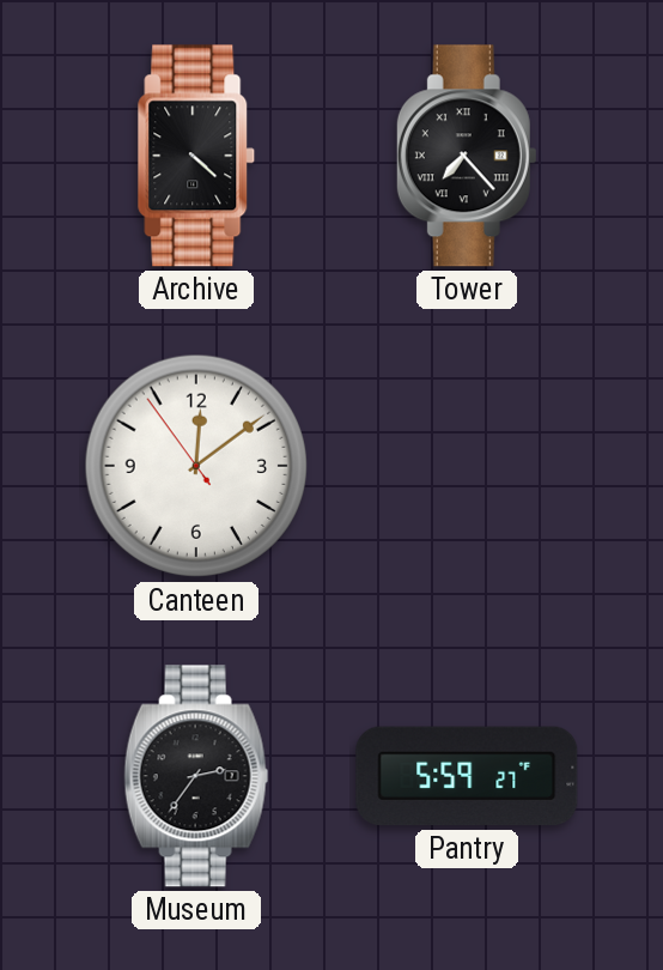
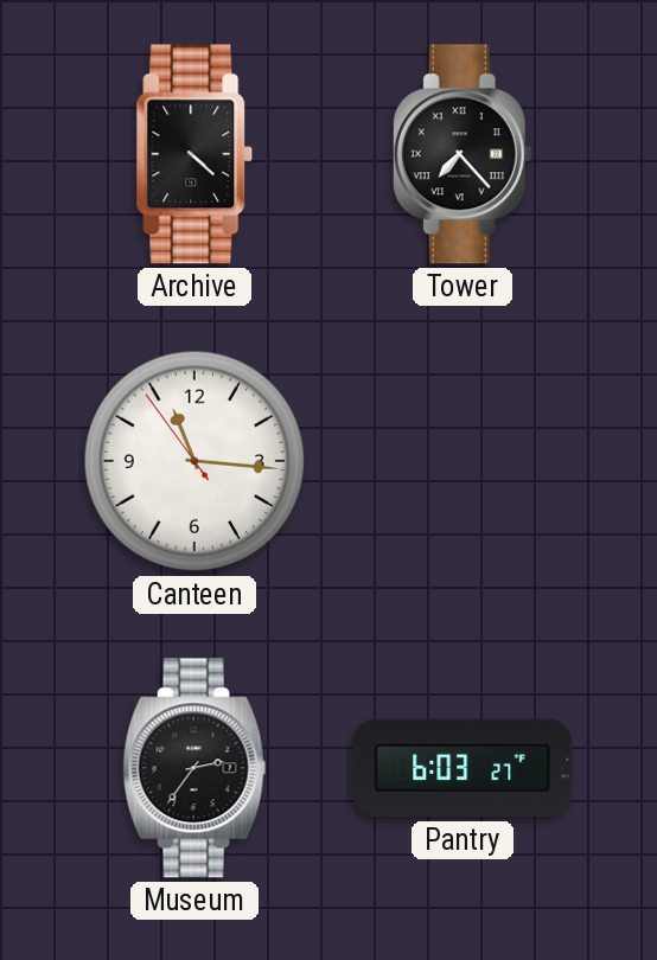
Canteen: 12:08 -> 11:15
Pantry: 5:59 -> 6:03
